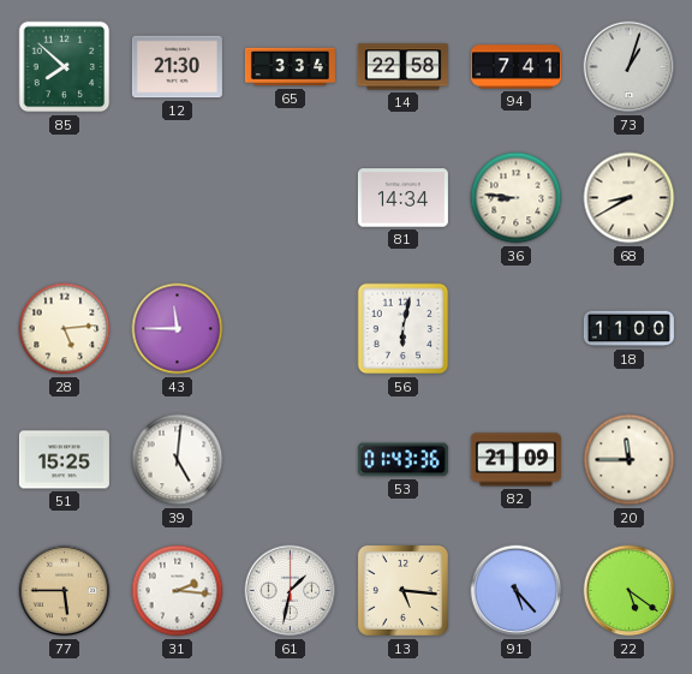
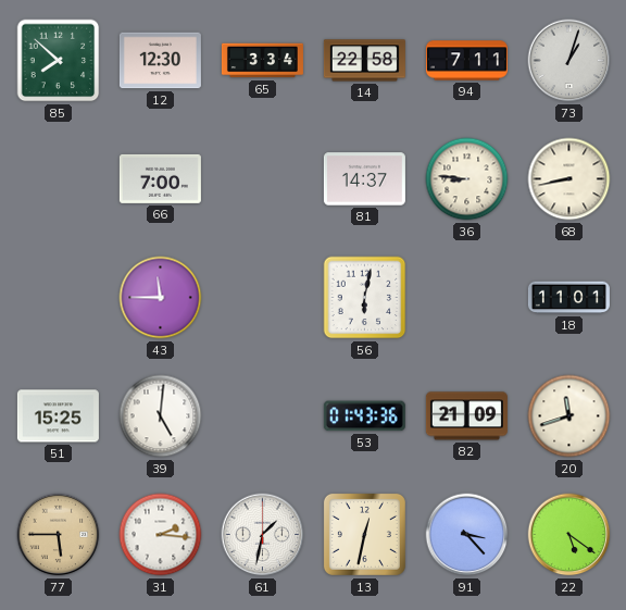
12: 21:30 -> 12:30
94: 7:41 -> 7:11
66: none -> 7:00
81: 14:34 -> 14:37
68: 8:40 -> 8:43
28: 5:14 -> none
18: 11:00 -> 11:01
20: 11:45 -> 11:42
13: 5:16 -> 12:32
91: 5:23 -> 3:23
